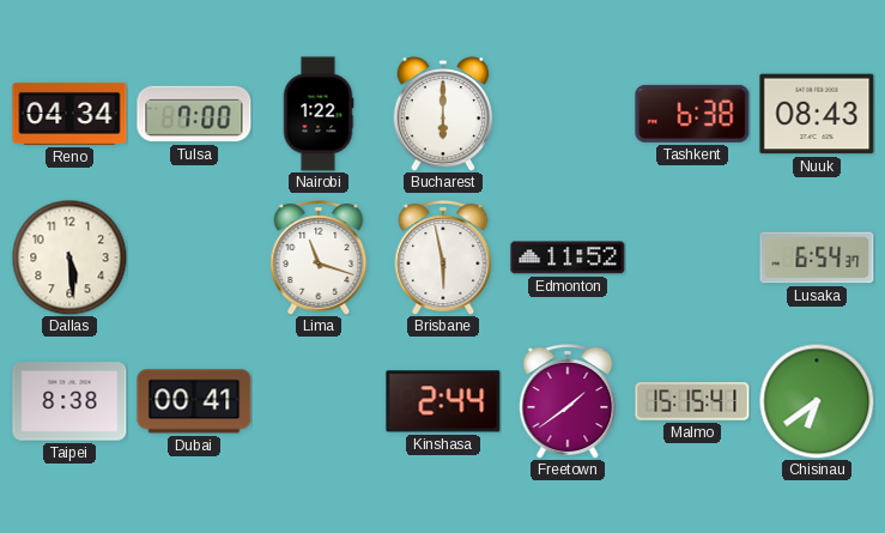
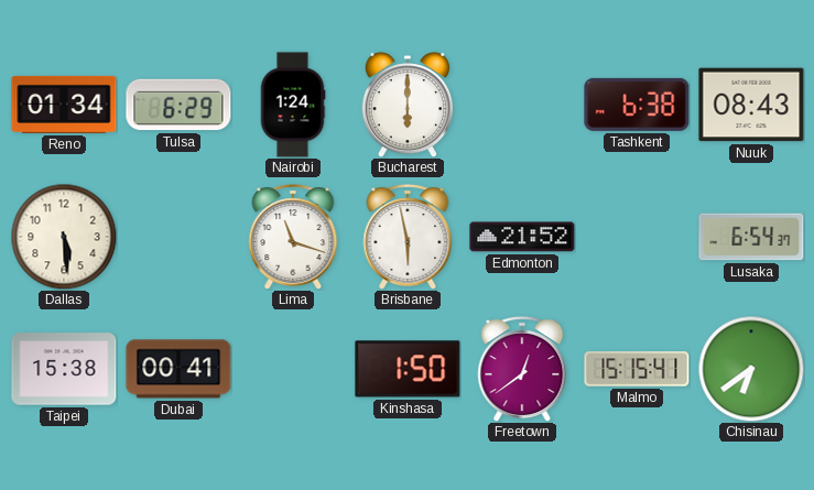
Reno: 04:34 -> 01:34
Tulsa: 7:00 -> 6:29
Nairobi: 1:22 -> 1:24
Edmonton: 11:52 -> 21:52
Taipei: 8:38 -> 15:38
Kinshasa: 2:44 -> 1:50
Freetown: 1:39 -> 12:39
